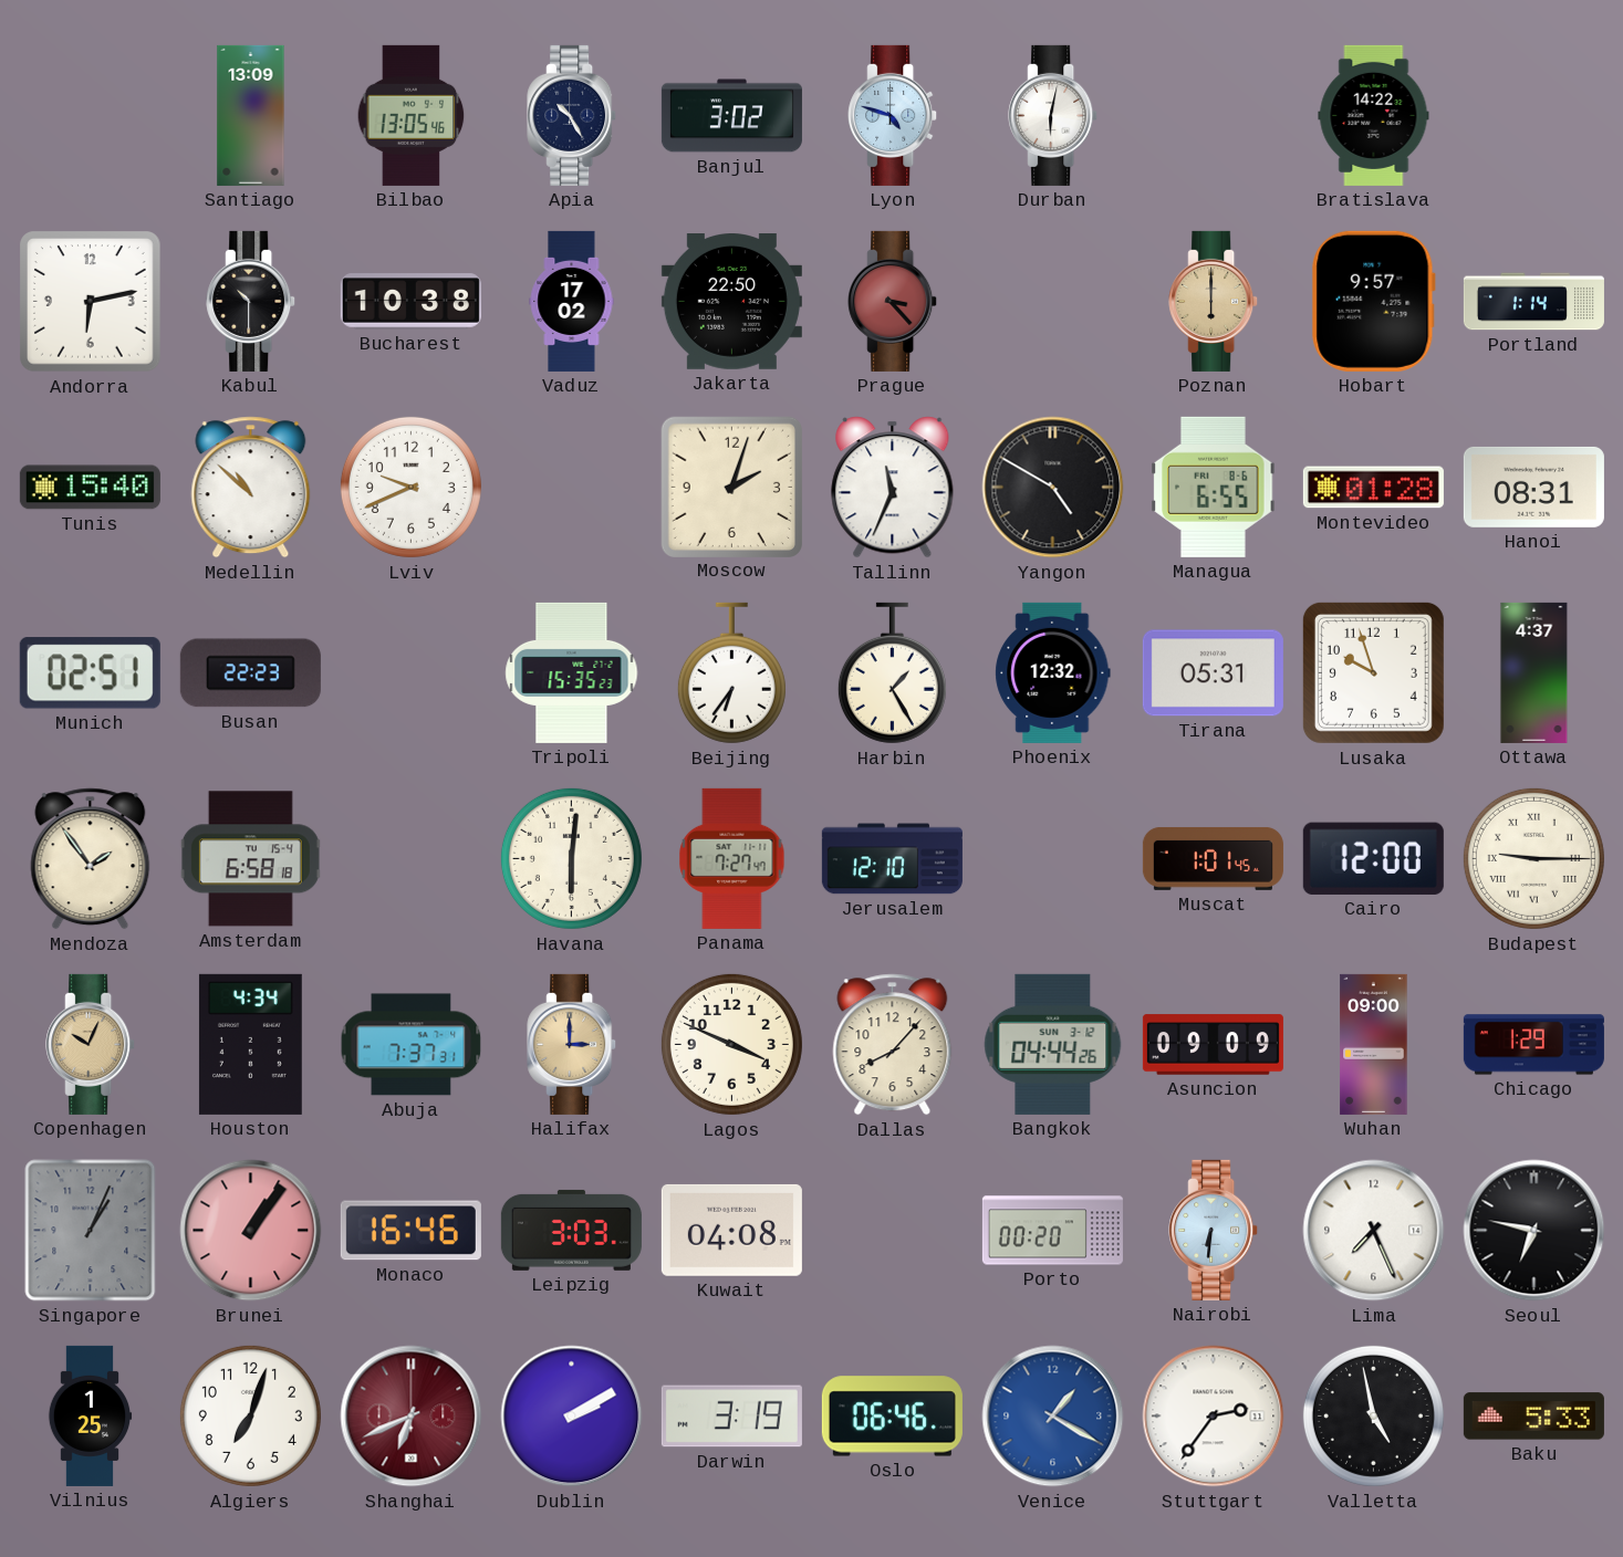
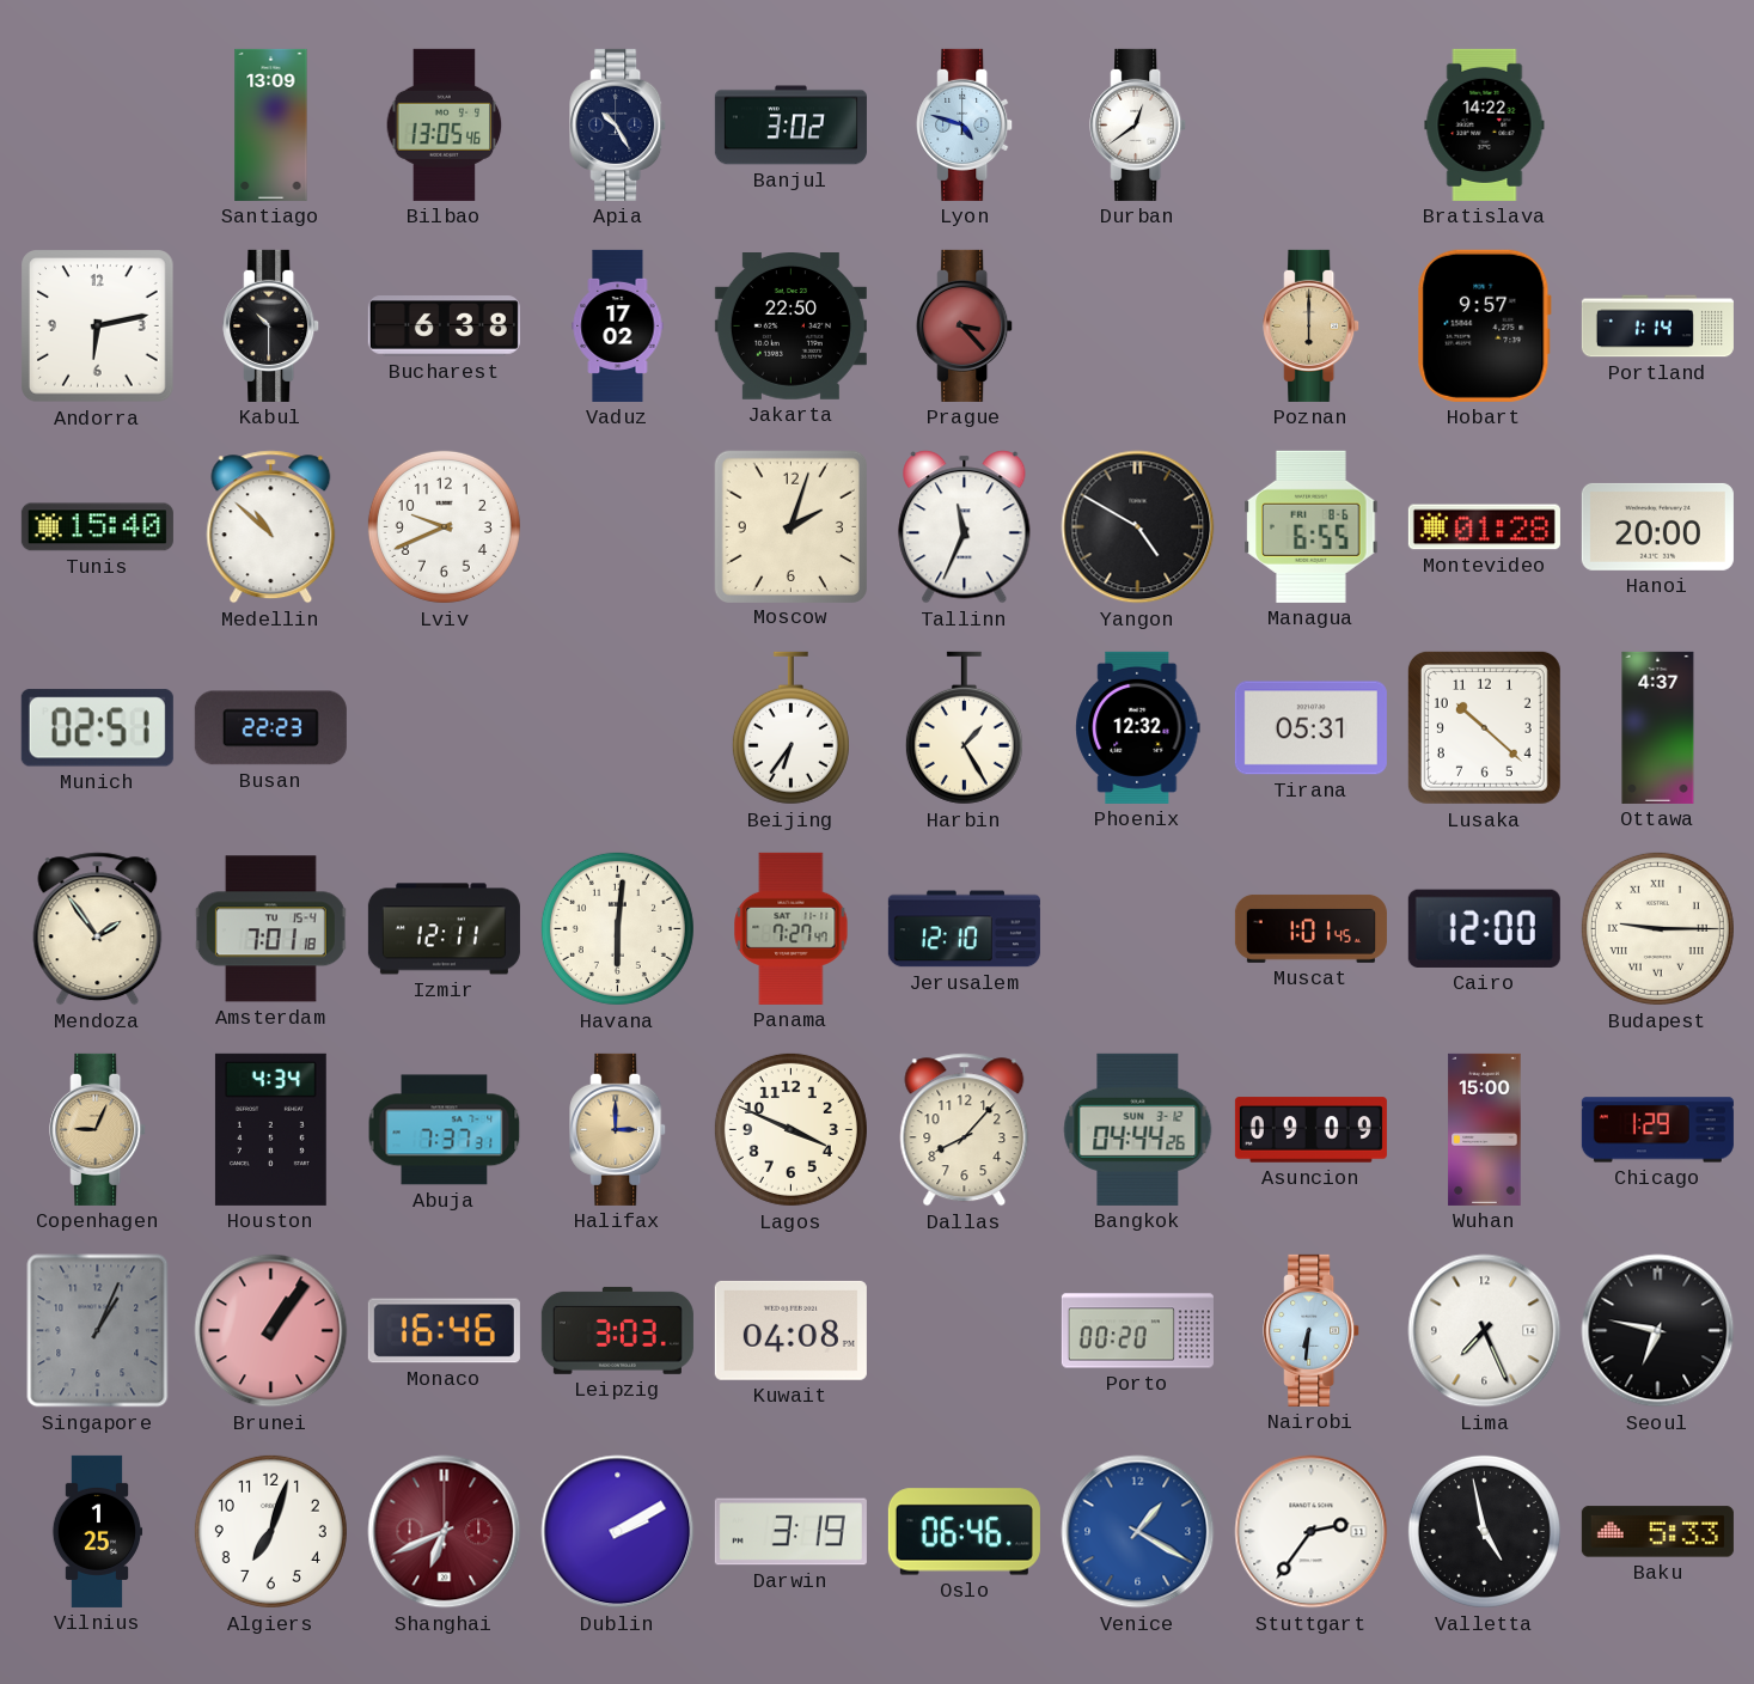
Durban: 6:02 -> 12:39
Bucharest: 10:38 -> 6:38
Hanoi: 08:31 -> 20:00
Tripoli: 15:35 -> none
Lusaka: 9:57 -> 10:22
Amsterdam: 6:58 -> 7:01
Izmir: none -> 12:11
Copenhagen: 10:04 -> 9:04
Wuhan: 09:00 -> 15:00
